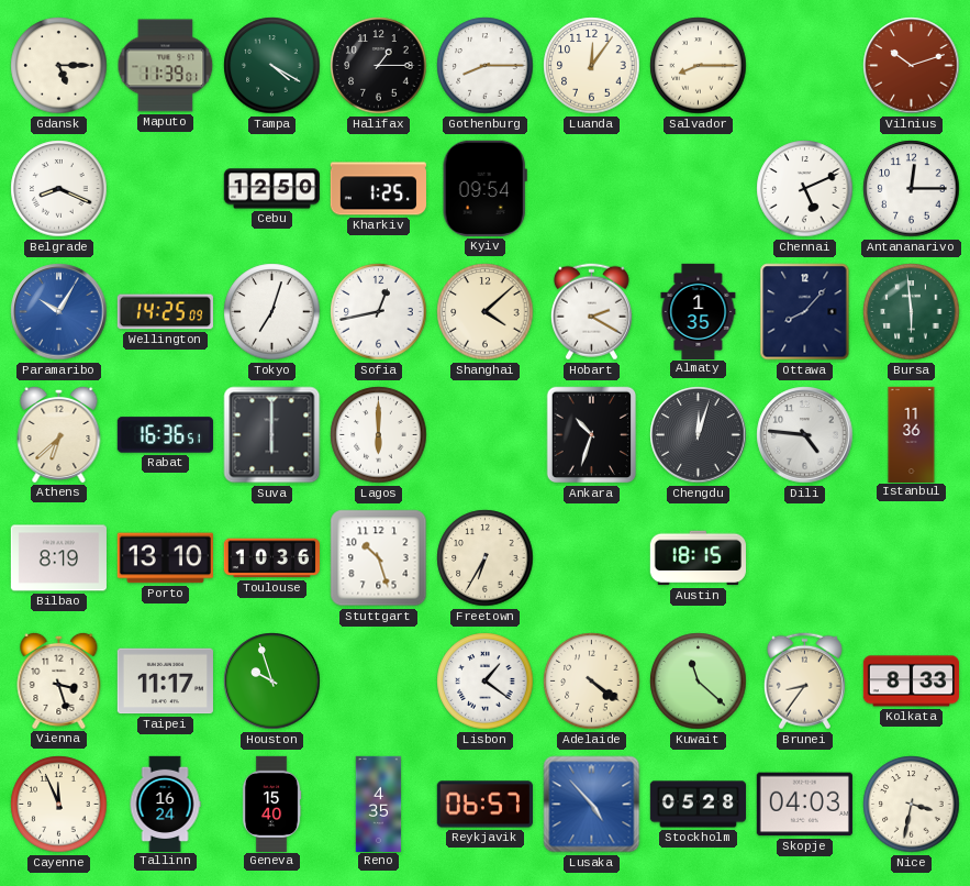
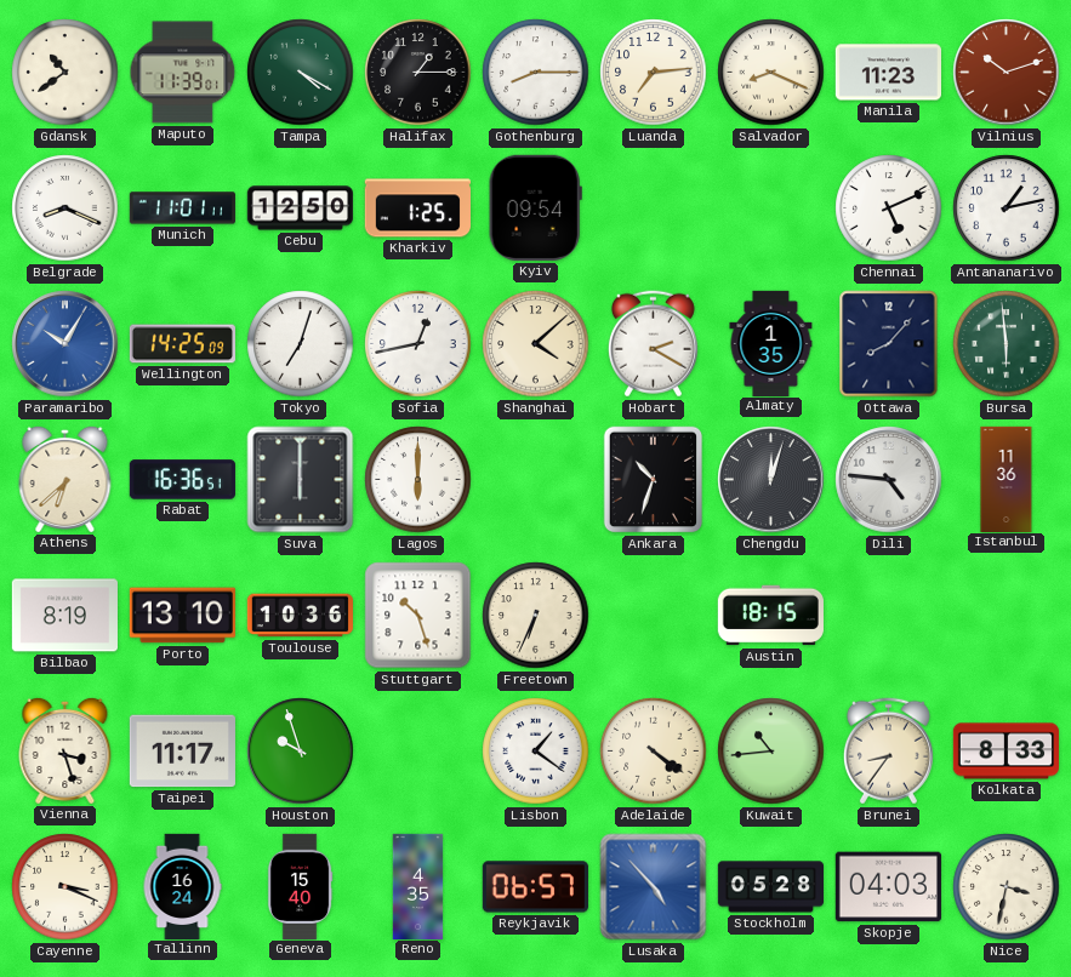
Gdansk: 5:15 -> 10:39
Luanda: 12:06 -> 7:14
Salvador: 8:15 -> 8:19
Manila: none -> 11:23
Munich: none -> 11:01
Antananarivo: 12:15 -> 1:13
Freetown: 6:35 -> 6:34
Kuwait: 11:22 -> 10:44
Cayenne: 11:56 -> 3:19
